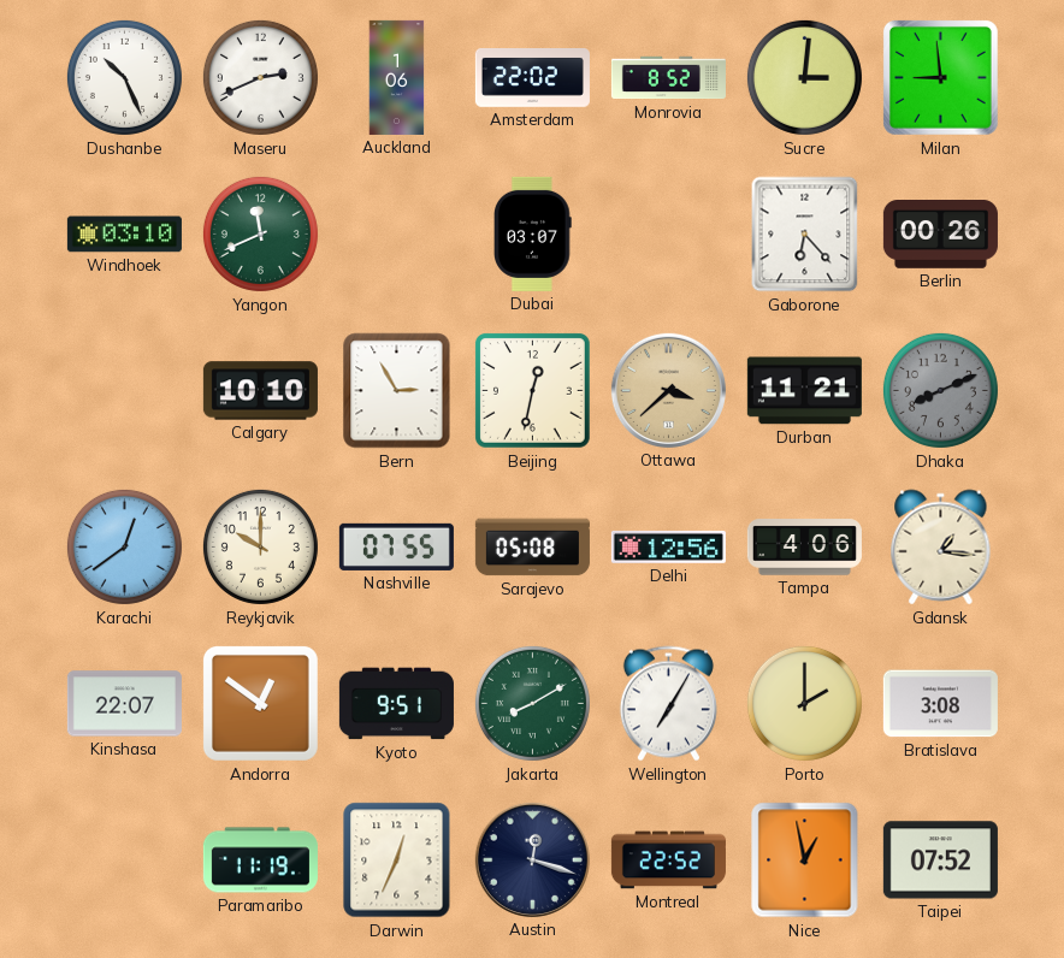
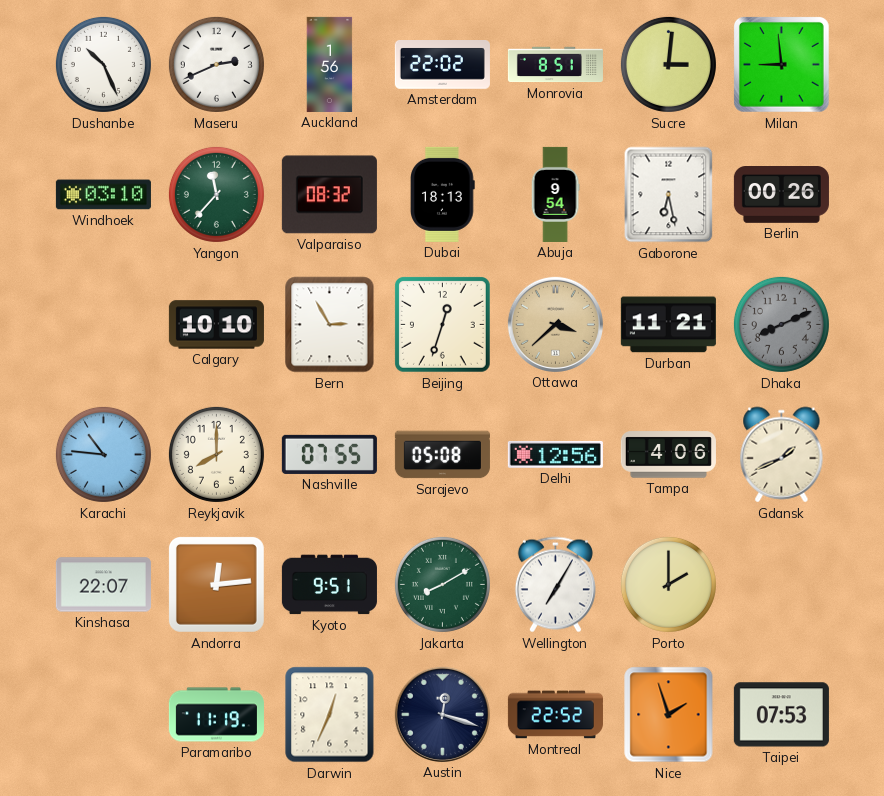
Auckland: 1:06 -> 1:56
Monrovia: 8:52 -> 8:51
Yangon: 11:41 -> 11:37
Valparaiso: none -> 08:32
Dubai: 03:07 -> 18:13
Abuja: none -> 9:54
Gaborone: 6:23 -> 6:28
Beijing: 12:32 -> 12:33
Karachi: 12:39 -> 10:46
Reykjavik: 10:00 -> 8:00
Gdansk: 1:16 -> 1:41
Andorra: 12:51 -> 12:14
Bratislava: 3:08 -> none
Nice: 12:58 -> 1:57
Taipei: 07:52 -> 07:53
